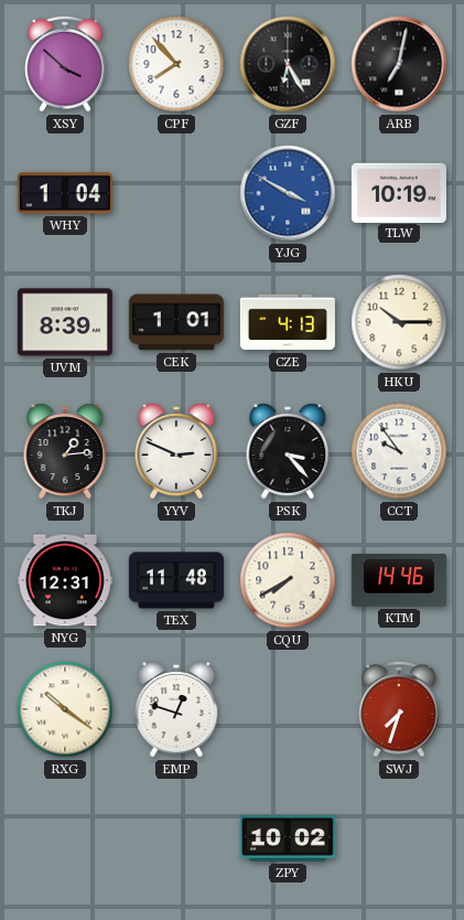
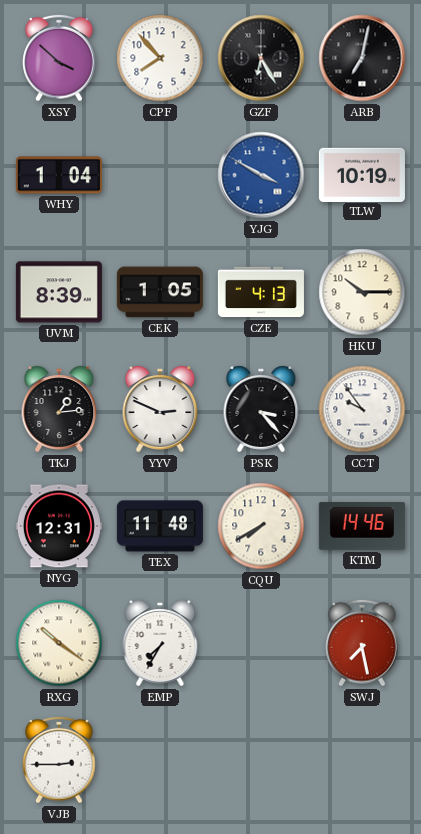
CEK: 1:01 -> 1:05
EMP: 12:48 -> 7:35
SWJ: 7:33 -> 7:28
VJB: none -> 2:45
ZPY: 10:02 -> none
